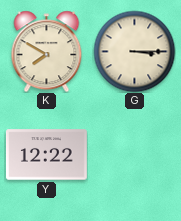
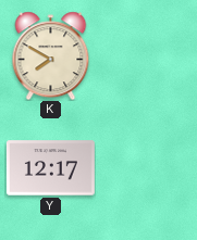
G: 3:15 -> none
Y: 12:22 -> 12:17
